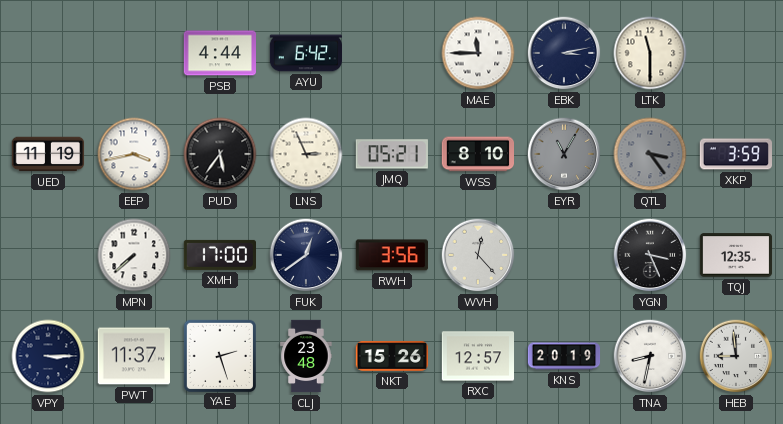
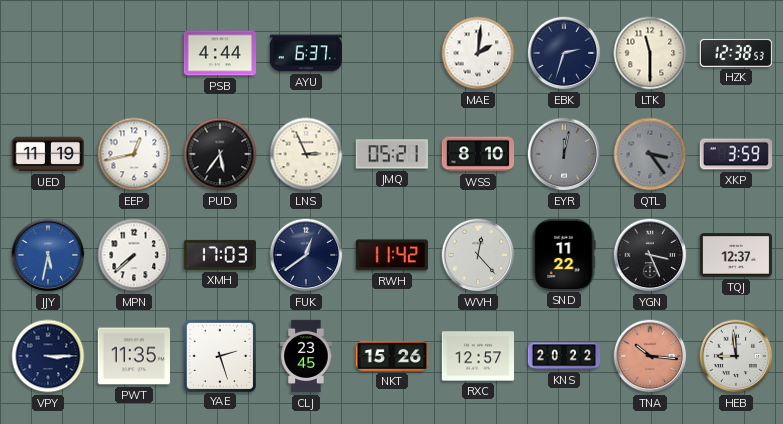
AYU: 6:42 -> 6:37
MAE: 11:45 -> 2:01
EBK: 3:13 -> 2:33
HZK: none -> 12:38
EEP: 3:43 -> 12:43
EYR: 11:05 -> 12:02
JJY: none -> 5:32
XMH: 17:00 -> 17:03
RWH: 3:56 -> 11:42
SND: none -> 11:22
TQJ: 12:35 -> 12:37
PWT: 11:37 -> 11:35
CLJ: 23:48 -> 23:45
KNS: 20:19 -> 20:22
TNA: 8:32 -> 10:16
TNA dial: white -> salmon
